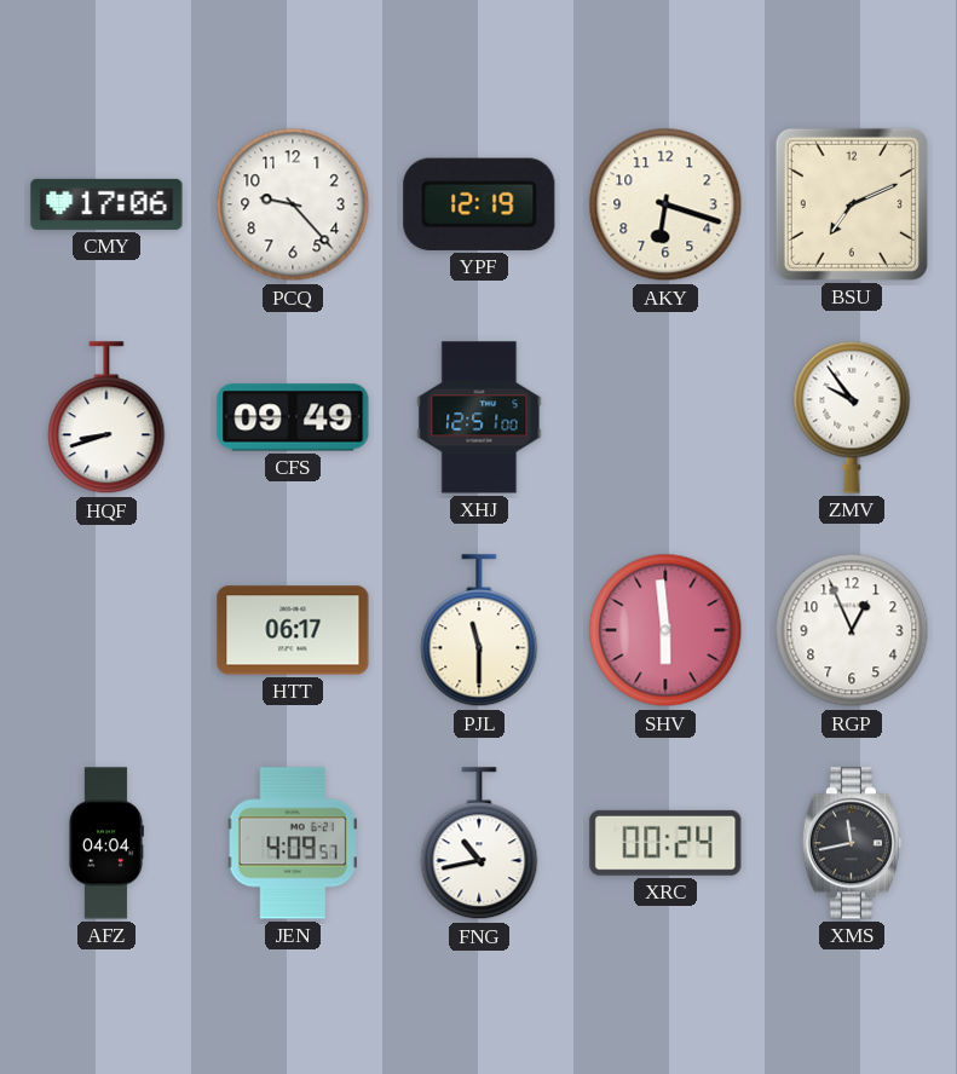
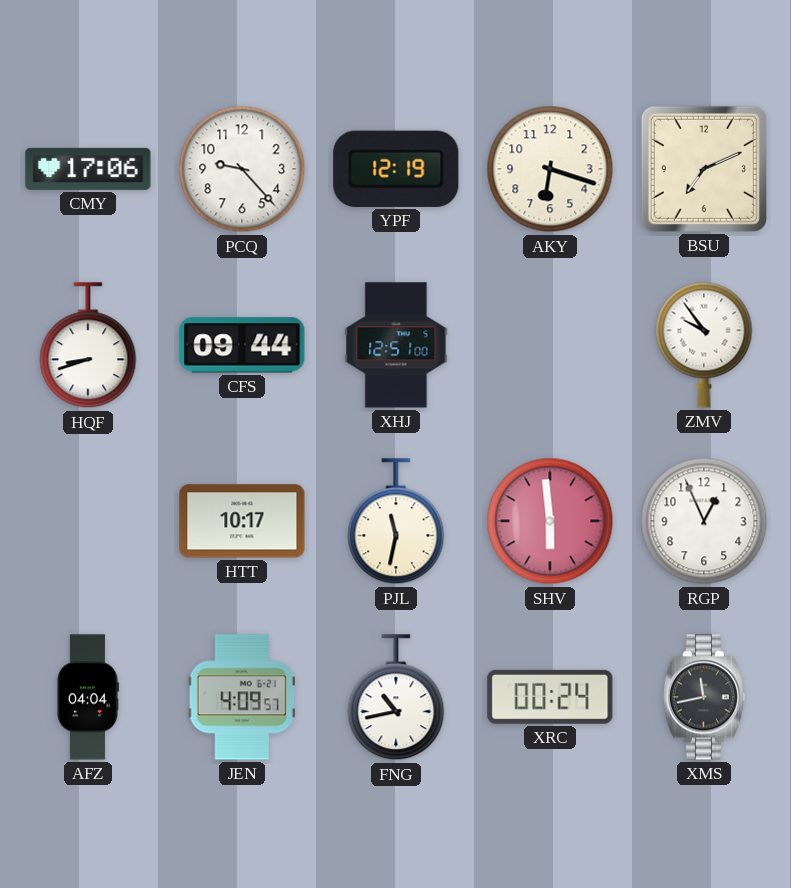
CFS: 09:49 -> 09:44
HTT: 06:17 -> 10:17
PJL: 11:30 -> 11:32
